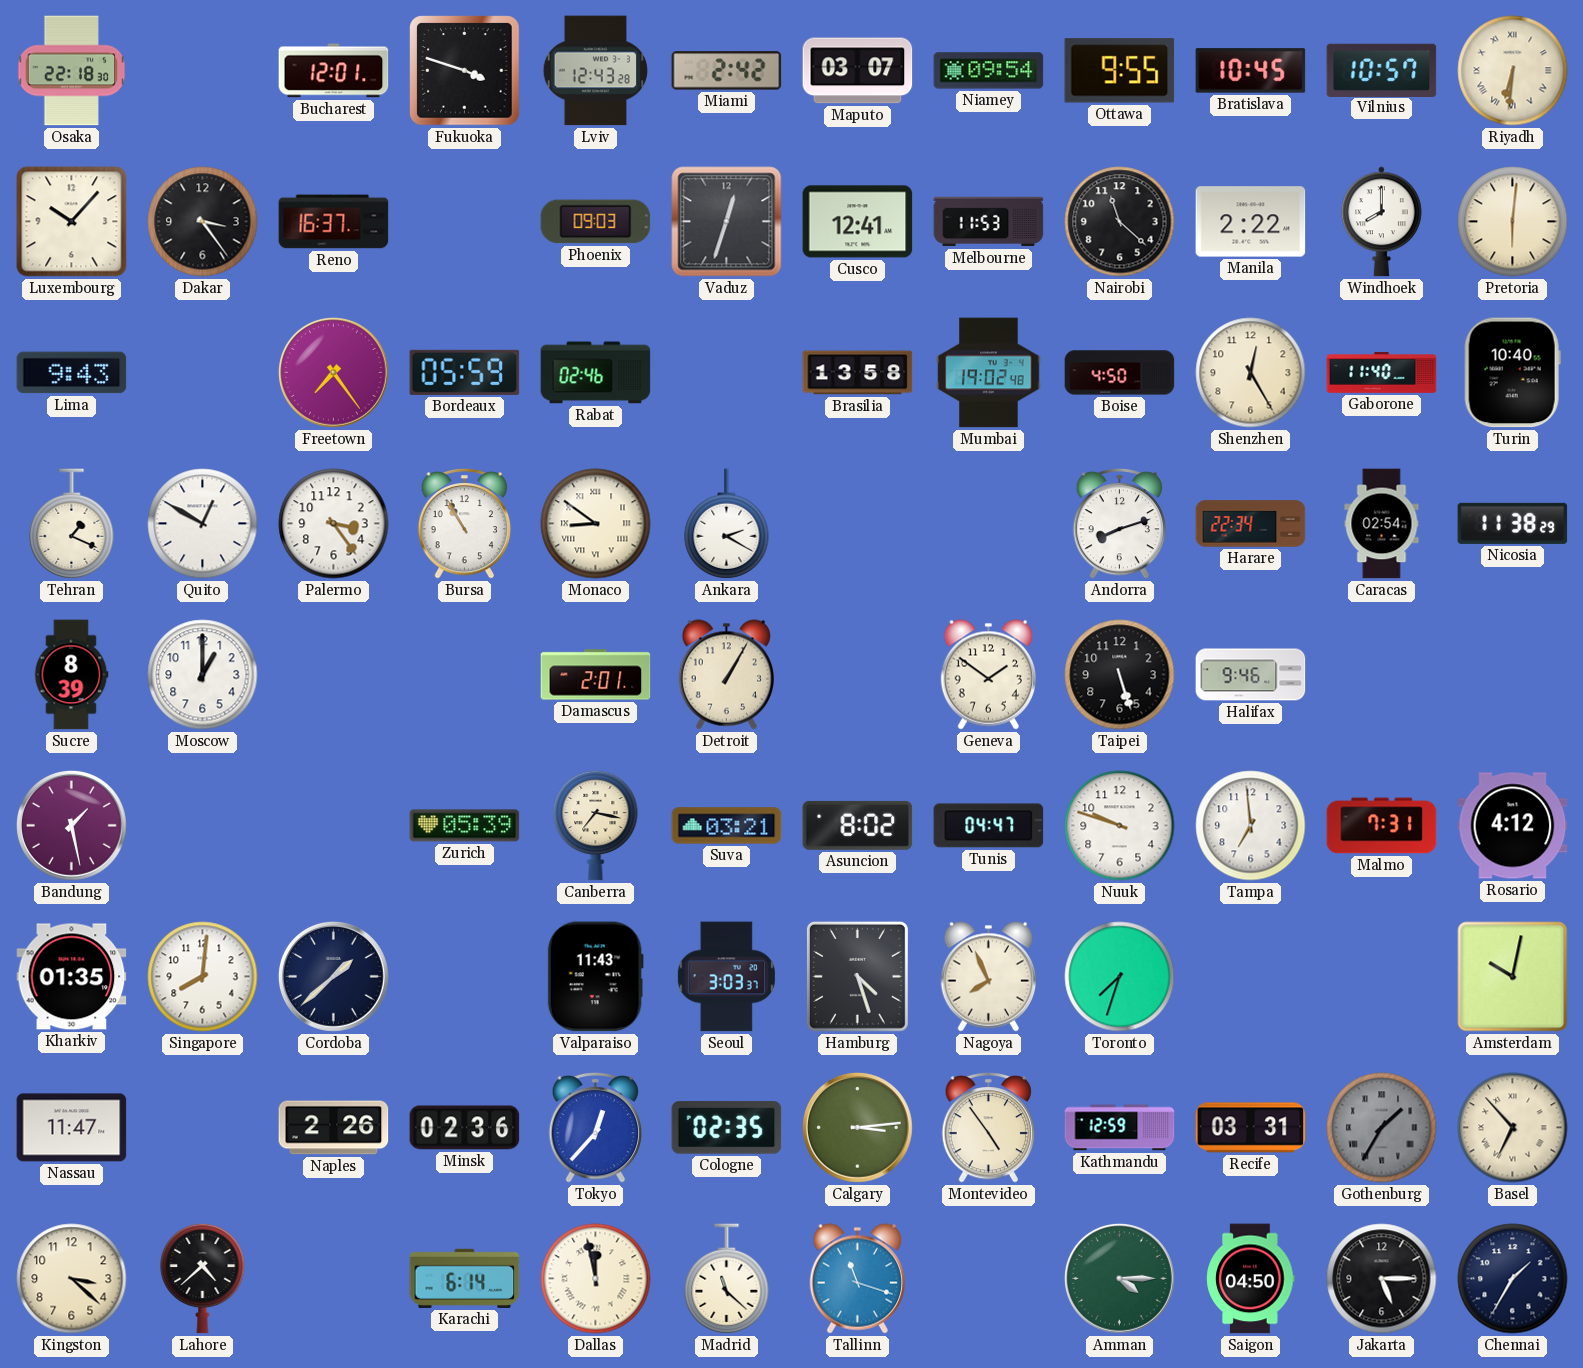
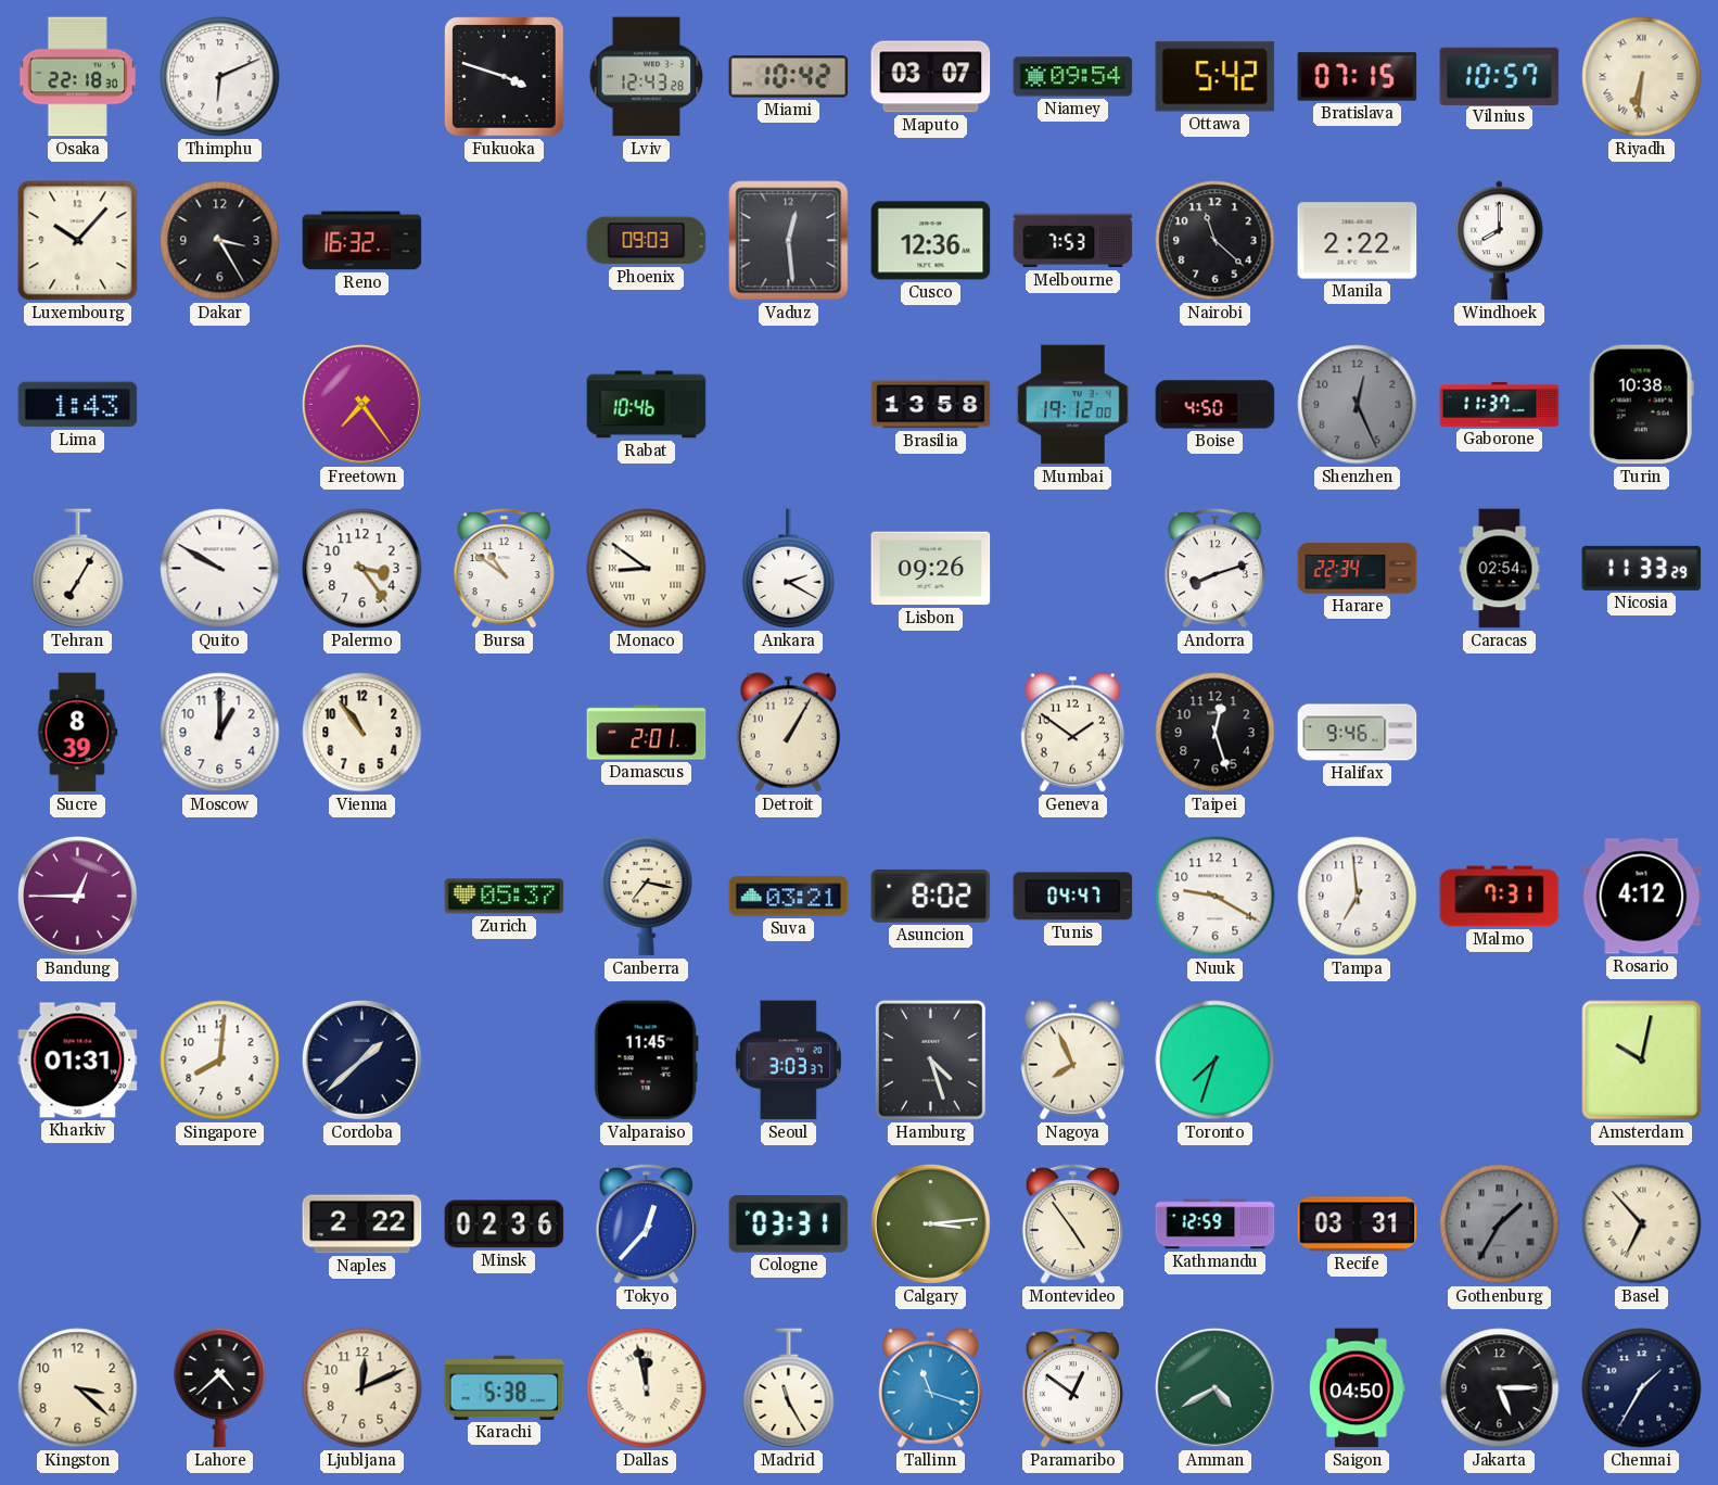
Thimphu: none -> 6:11
Bucharest: 12:01 -> none
Miami: 2:42 -> 10:42
Ottawa: 9:55 -> 5:42
Bratislava: 10:45 -> 07:15
Dakar: 3:24 -> 3:25
Reno: 16:37 -> 16:32
Vaduz: 12:33 -> 12:29
Cusco: 12:41 -> 12:36
Melbourne: 11:53 -> 7:53
Pretoria: 6:01 -> none
Lima: 9:43 -> 1:43
Bordeaux: 05:59 -> none
Rabat: 02:46 -> 10:46
Mumbai: 19:02 -> 19:12
Shenzhen: 12:25 -> 12:26
Shenzhen dial: cream -> grey
Gaborone: 11:40 -> 11:37
Turin: 10:40 -> 10:38
Tehran: 1:19 -> 7:05
Quito: 12:50 -> 9:50
Bursa: 10:55 -> 10:51
Lisbon: none -> 09:26
Nicosia: 11:38 -> 11:33
Vienna: none -> 10:54
Taipei: 5:27 -> 12:27
Bandung: 1:28 -> 12:45
Zurich: 05:39 -> 05:37
Nuuk: 9:48 -> 9:20
Kharkiv: 01:35 -> 01:31
Valparaiso: 11:43 -> 11:45
Nassau: 11:47 -> none
Naples: 2:26 -> 2:22
Cologne: 02:35 -> 03:31
Ljubljana: none -> 12:11
Karachi: 6:14 -> 5:38
Madrid: 11:22 -> 11:25
Paramaribo: none -> 12:51
Amman: 4:15 -> 4:40
